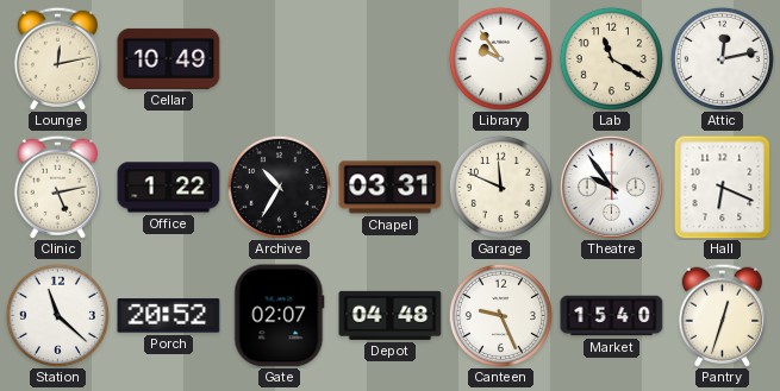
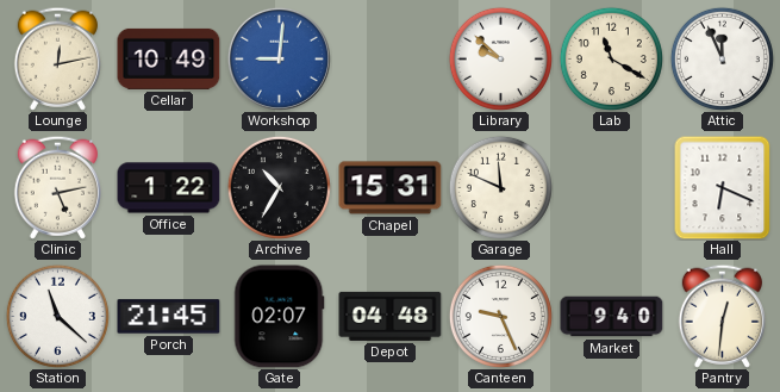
Workshop: none -> 9:01
Library: 9:54 -> 9:52
Attic: 12:13 -> 11:56
Chapel: 03:31 -> 15:31
Theatre: 9:54 -> none
Porch: 20:52 -> 21:45
Market: 15:40 -> 9:40
Pantry: 12:33 -> 12:31
